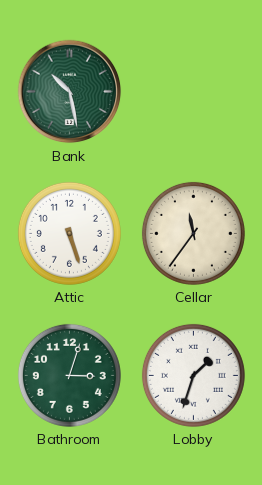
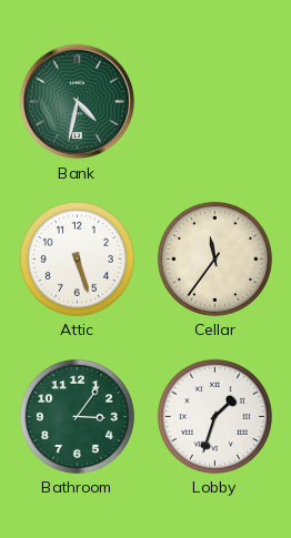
Bank: 10:28 -> 4:32
Bathroom: 3:03 -> 3:06
